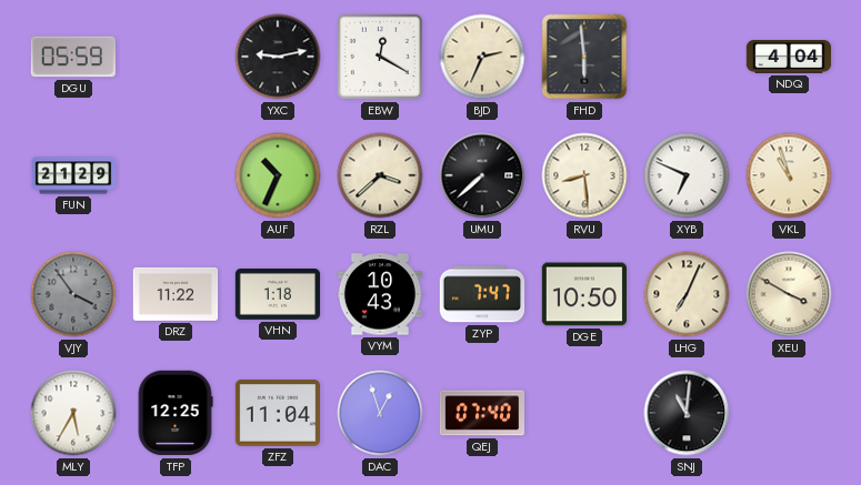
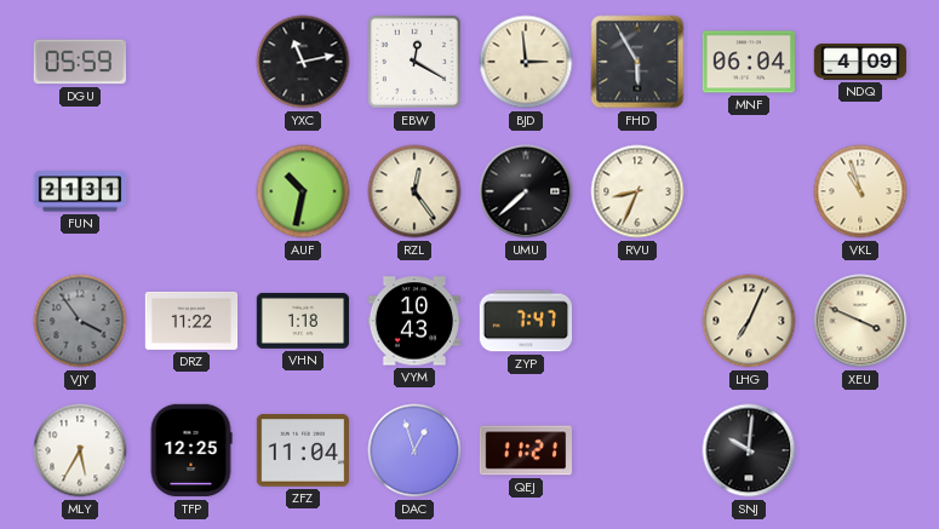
YXC: 9:13 -> 11:13
BJD: 2:34 -> 2:59
FHD: 5:59 -> 5:55
MNF: none -> 06:04
NDQ: 4:04 -> 4:09
FUN: 21:29 -> 21:31
AUF: 10:34 -> 10:32
RZL: 3:38 -> 12:24
RVU: 8:29 -> 8:34
XYB: 6:49 -> none
DGE: 10:50 -> none
XEU: 3:50 -> 3:49
QEJ: 07:40 -> 11:21
SNJ: 11:01 -> 10:01
